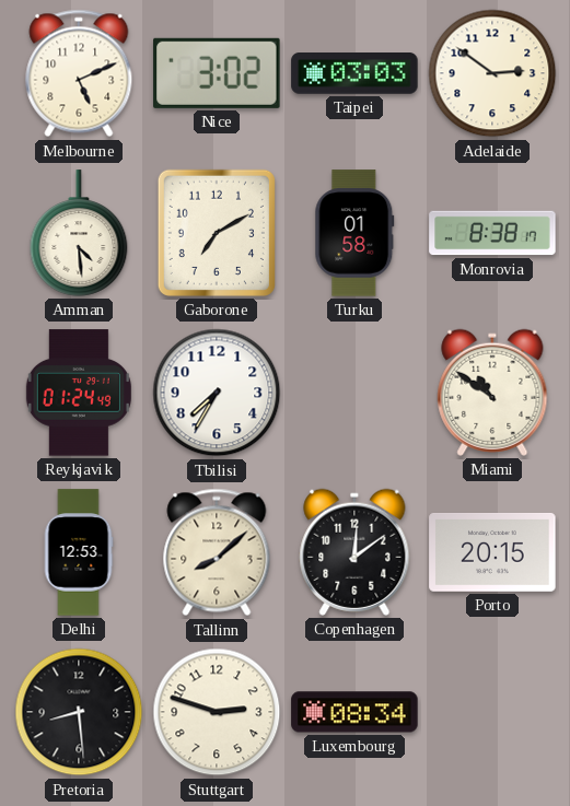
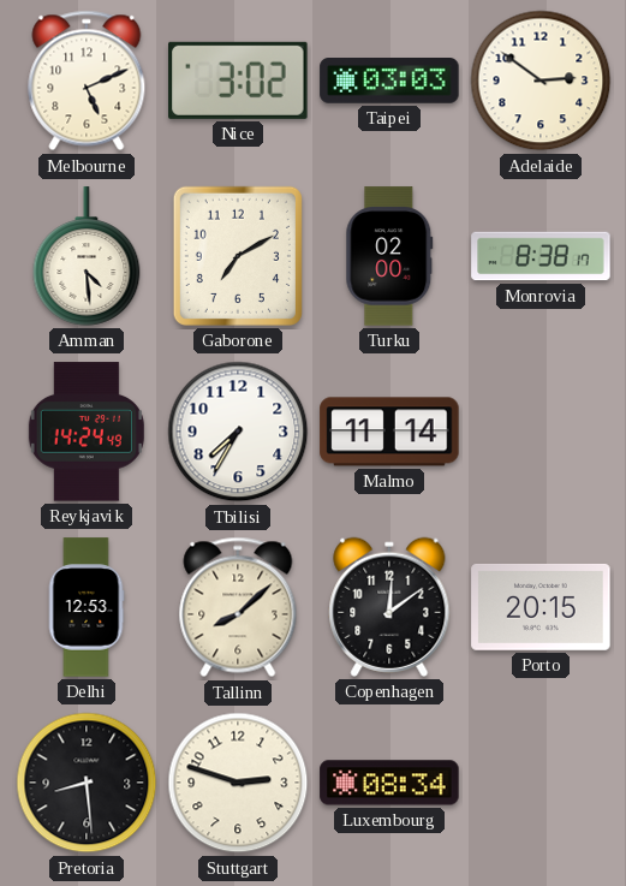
Turku: 01:58 -> 02:00
Reykjavik: 01:24 -> 14:24
Malmo: none -> 11:14
Miami: 10:51 -> none
